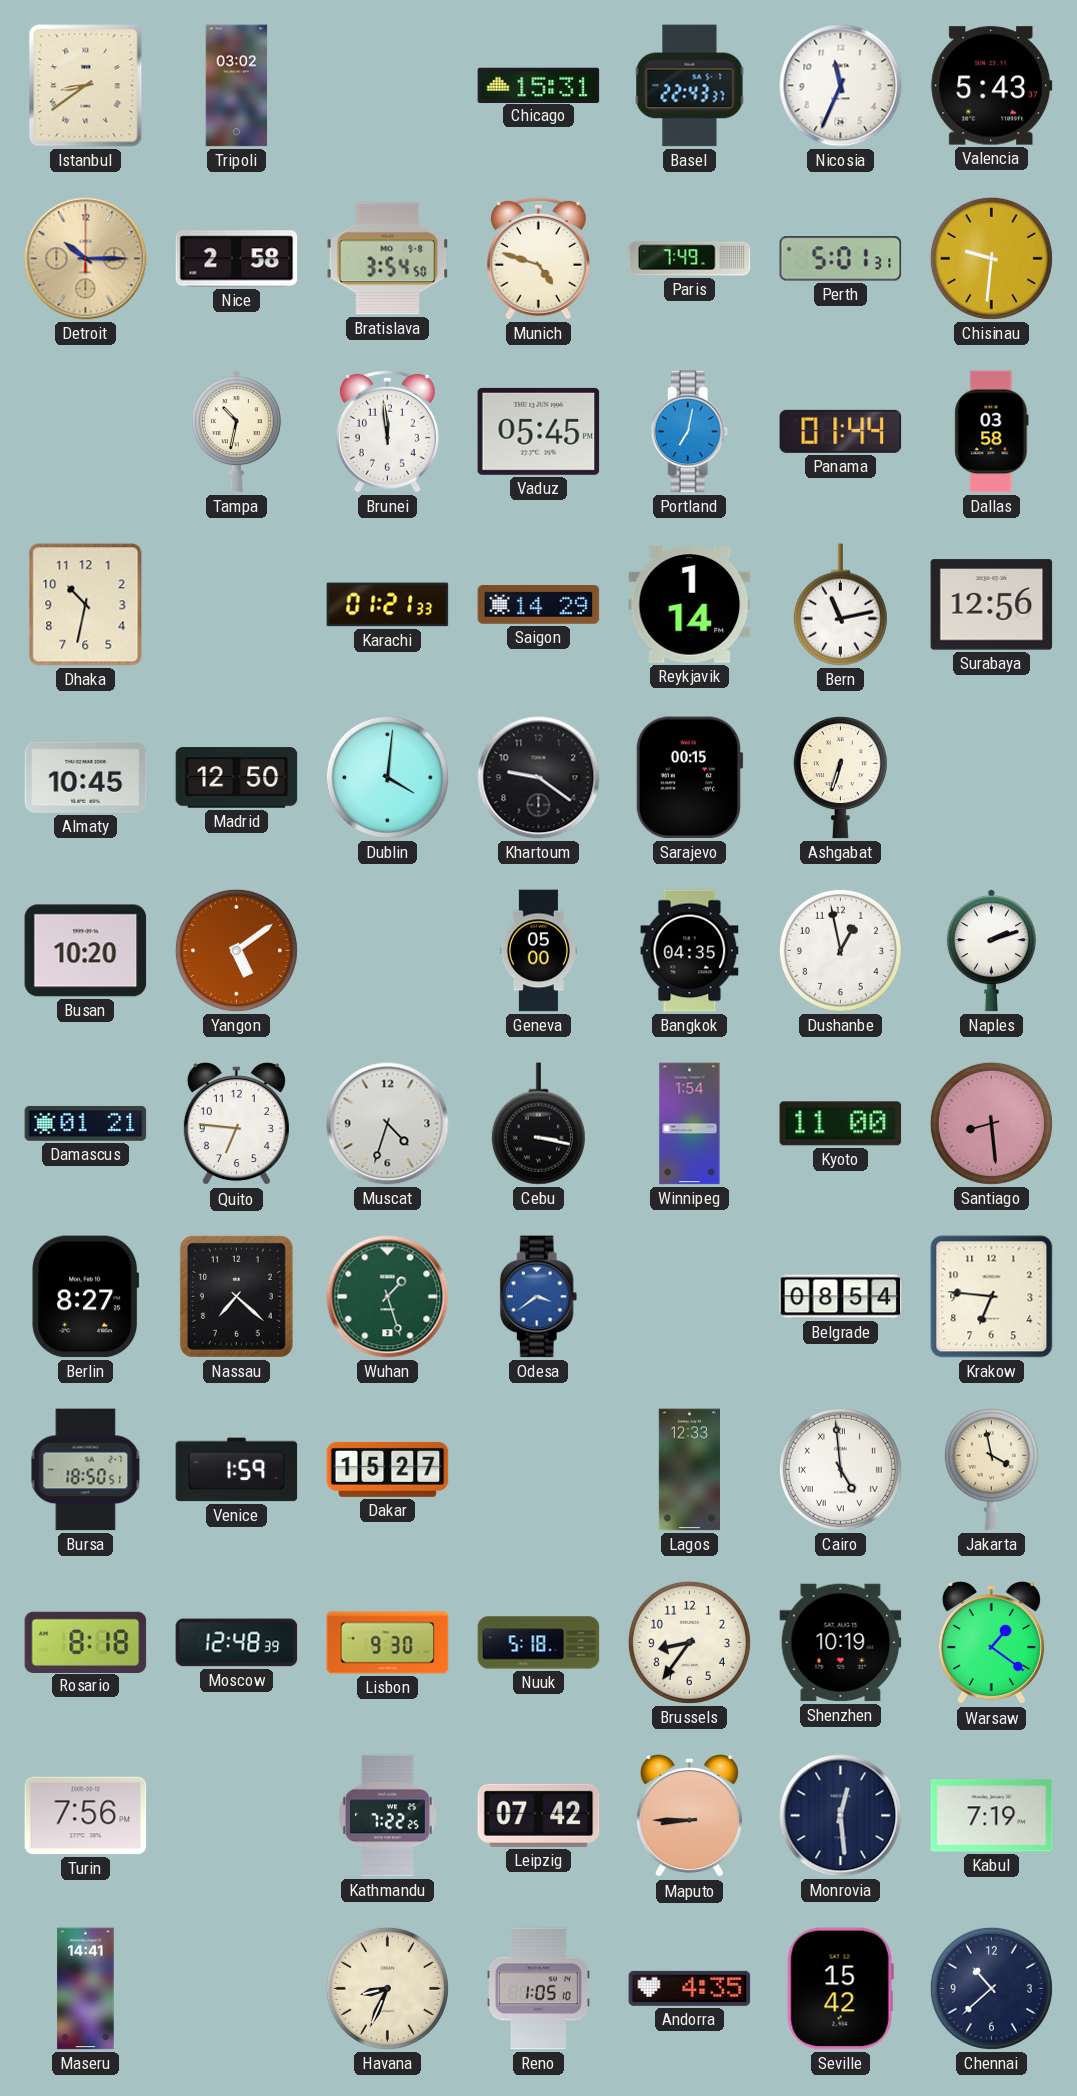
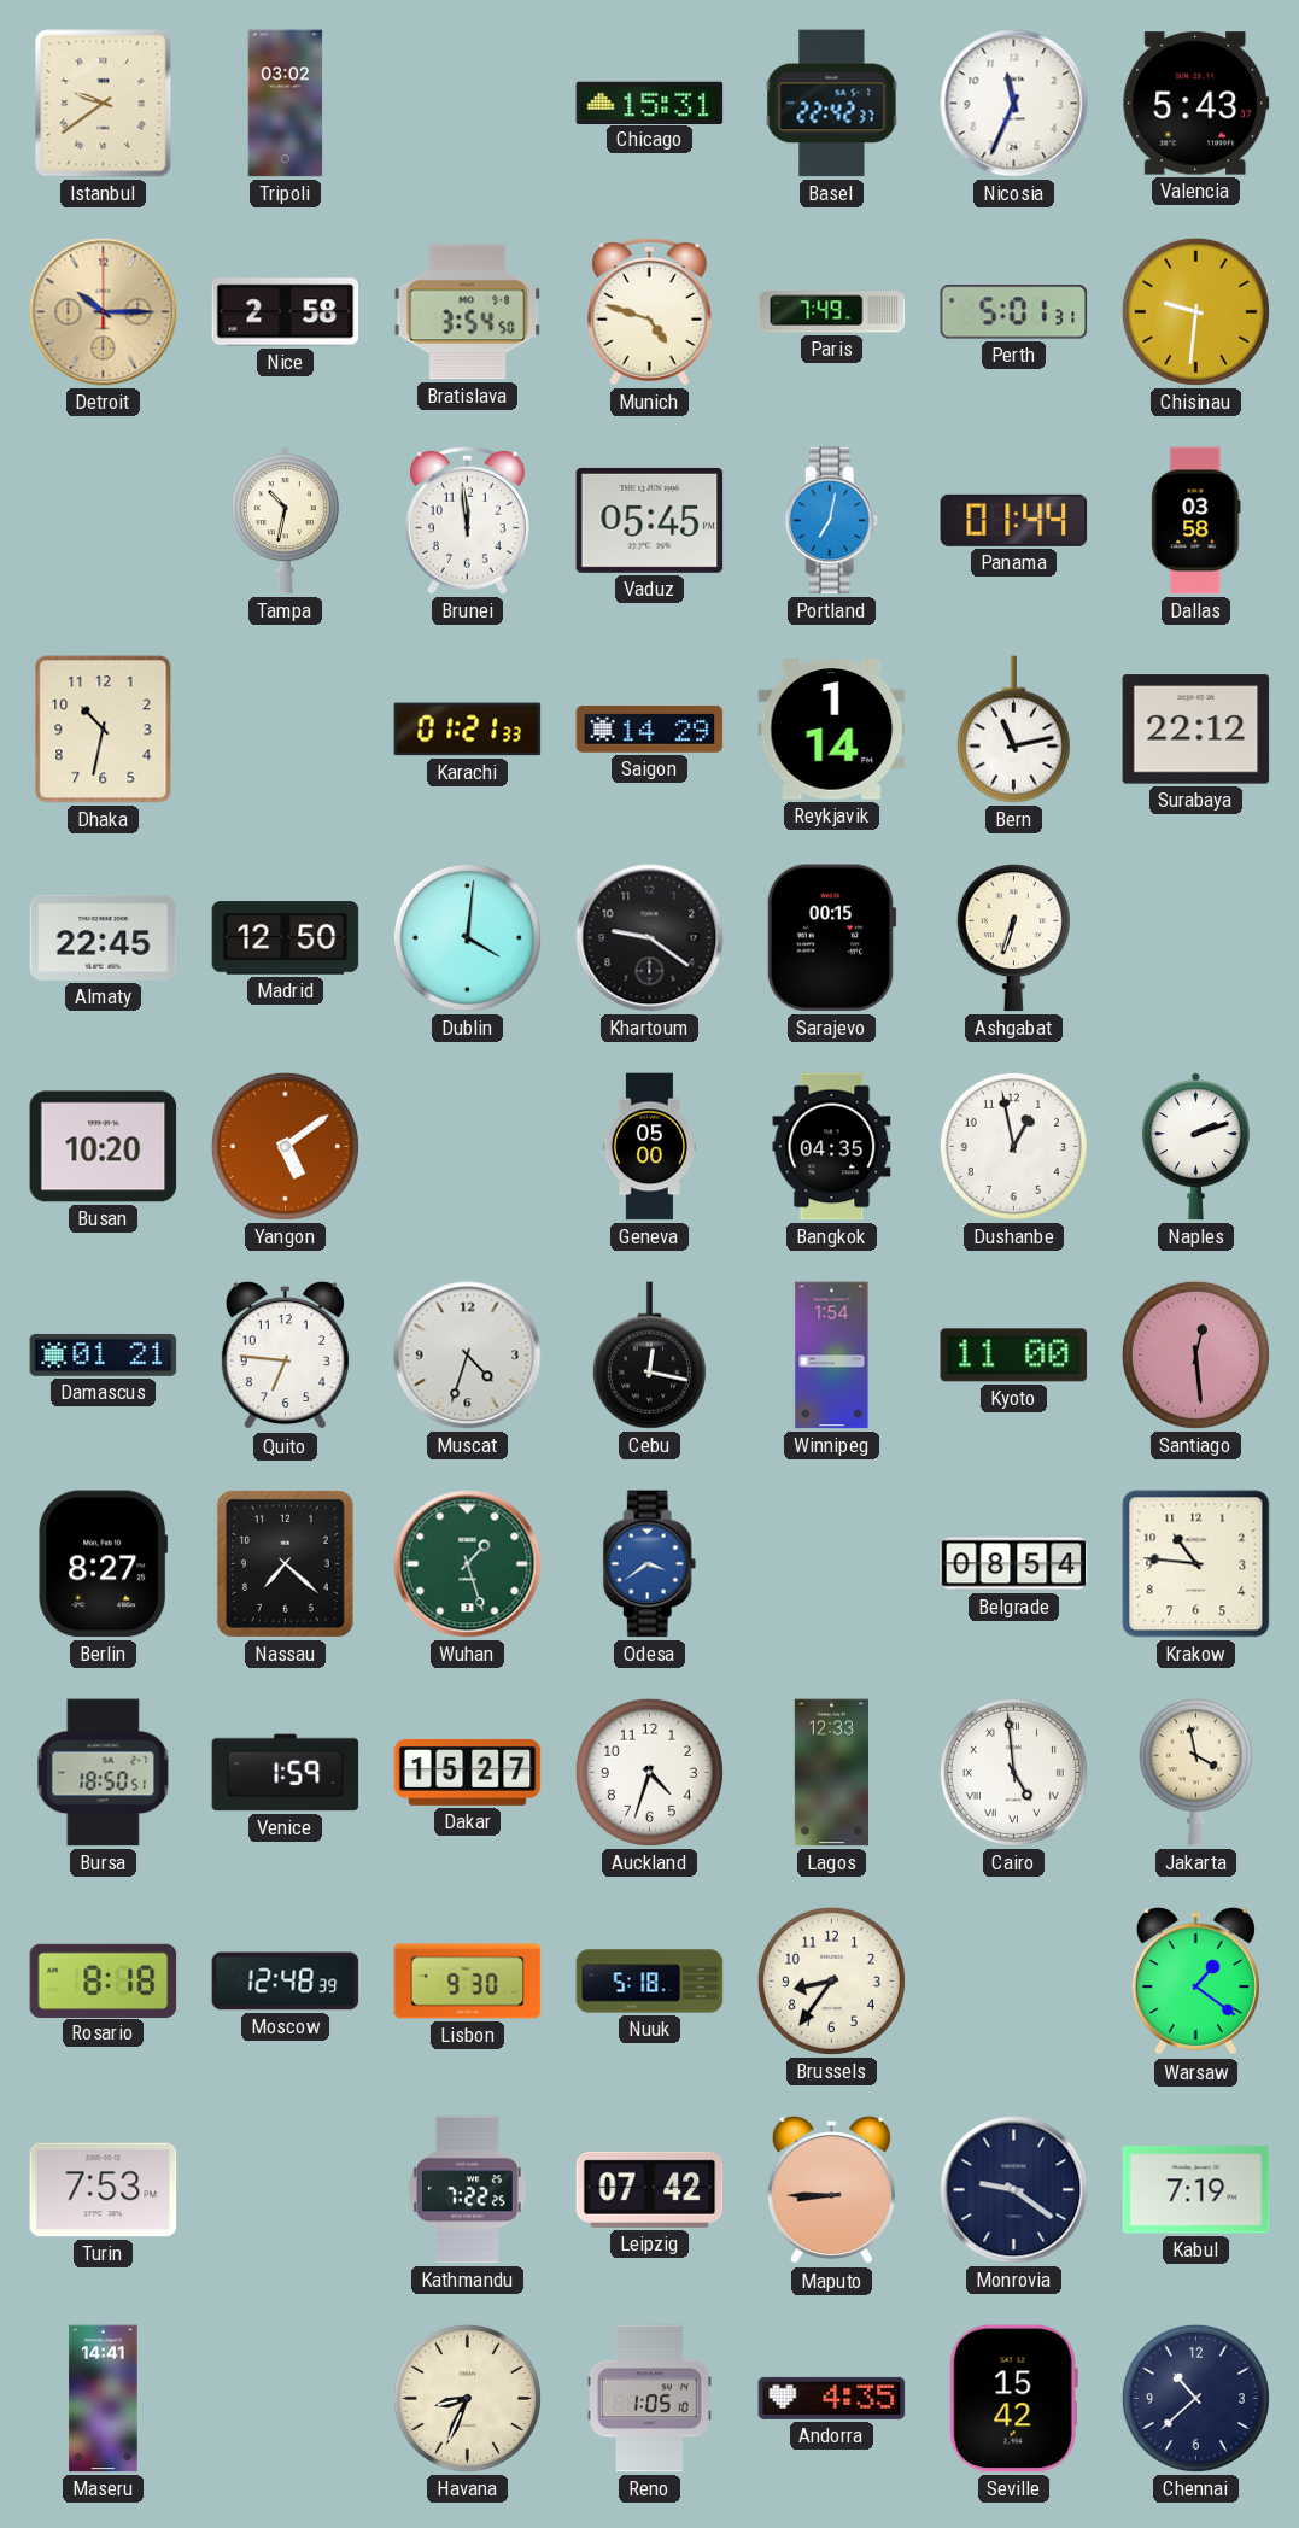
Istanbul: 8:39 -> 9:39
Basel: 22:43 -> 22:42
Surabaya: 12:56 -> 22:12
Almaty: 10:45 -> 22:45
Cebu: 3:17 -> 12:17
Santiago: 8:29 -> 12:29
Krakow: 6:46 -> 10:46
Auckland: none -> 4:33
Shenzhen: 10:19 -> none
Turin: 7:56 -> 7:53
Monrovia: 12:29 -> 9:21
